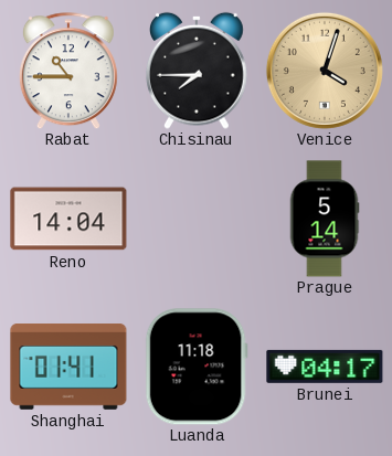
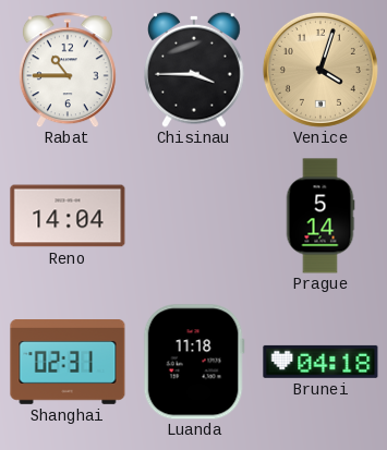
Chisinau: 7:45 -> 3:45
Shanghai: 01:41 -> 02:31
Brunei: 04:17 -> 04:18
